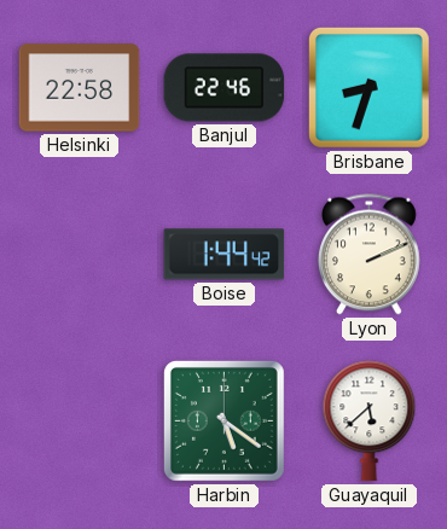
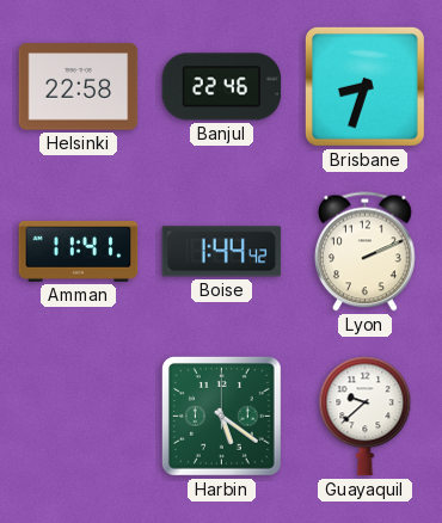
Amman: none -> 11:41
Guayaquil: 5:38 -> 9:38
